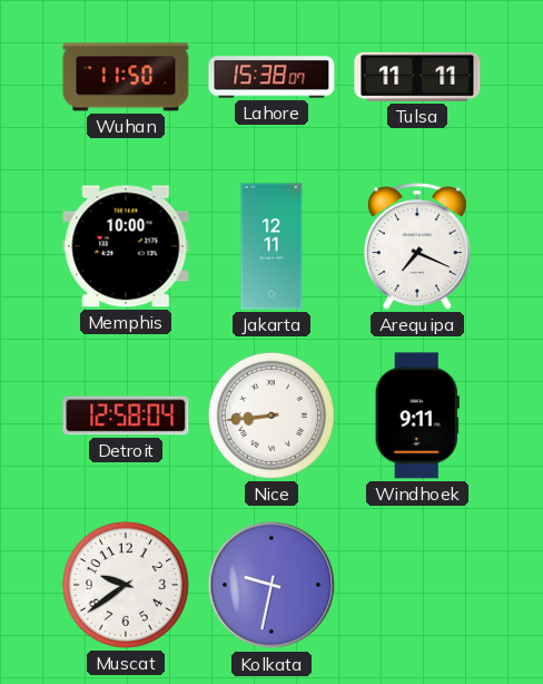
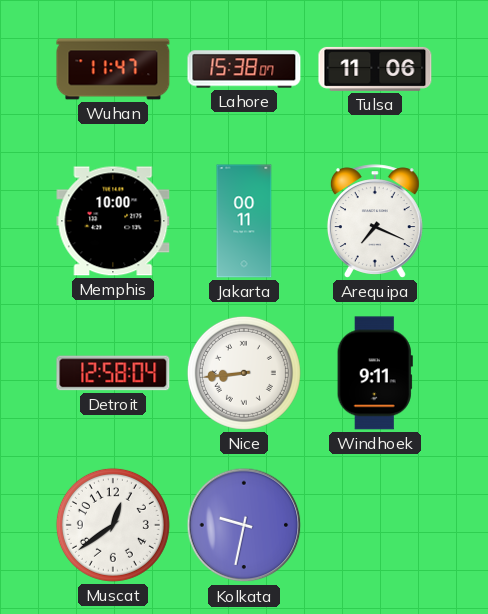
Wuhan: 11:50 -> 11:47
Tulsa: 11:11 -> 11:06
Jakarta: 12:11 -> 00:11
Muscat: 9:39 -> 12:39
